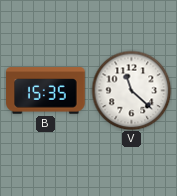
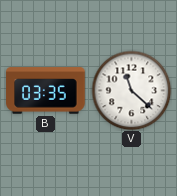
B: 15:35 -> 03:35
